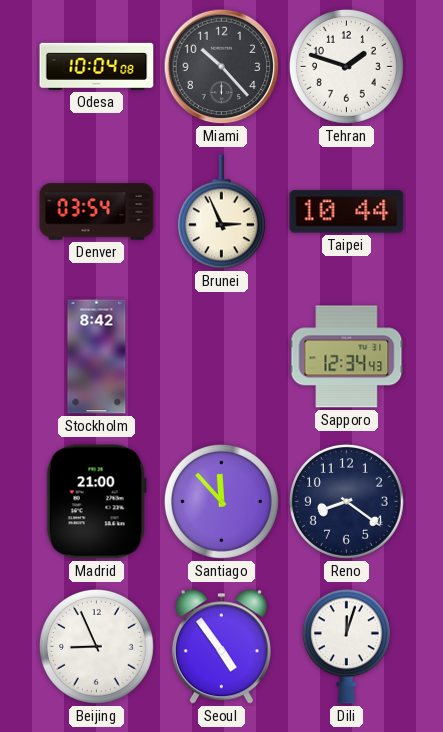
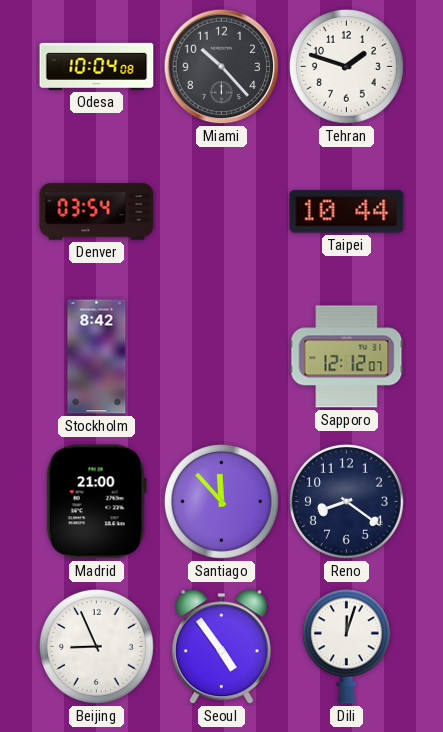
Brunei: 2:56 -> none
Sapporo: 12:34 -> 12:12
